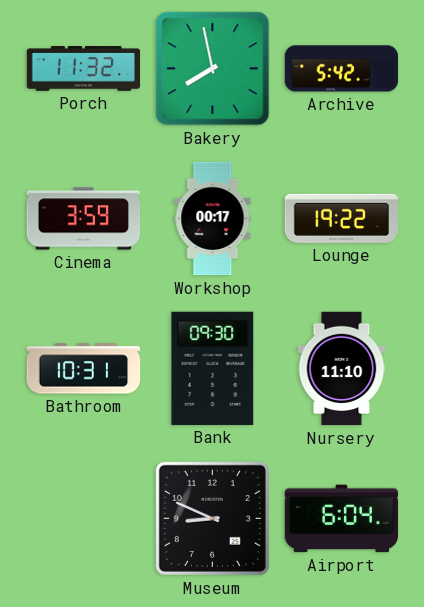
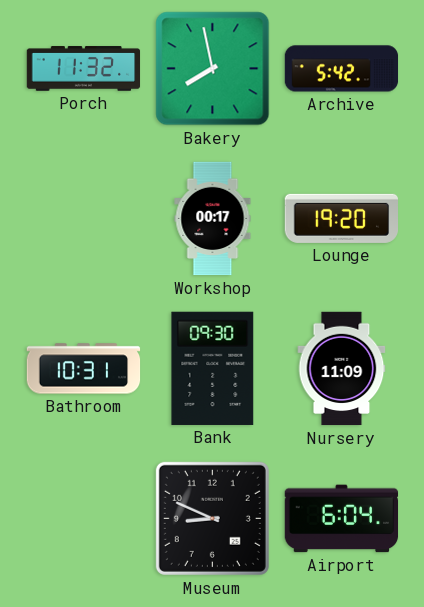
Cinema: 3:59 -> none
Lounge: 19:22 -> 19:20
Nursery: 11:10 -> 11:09
